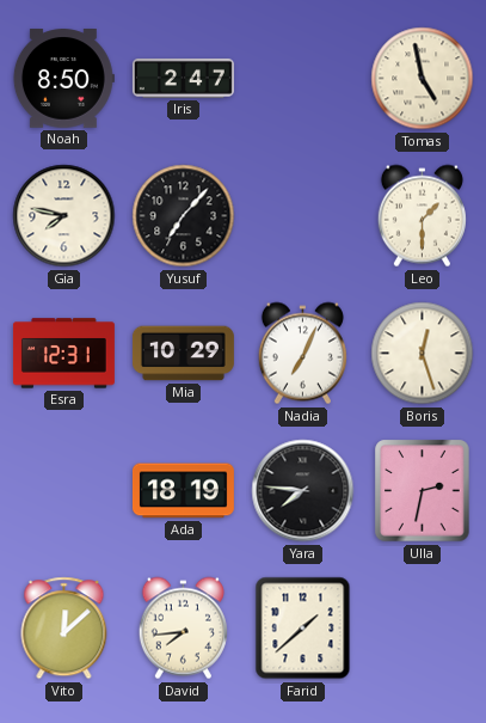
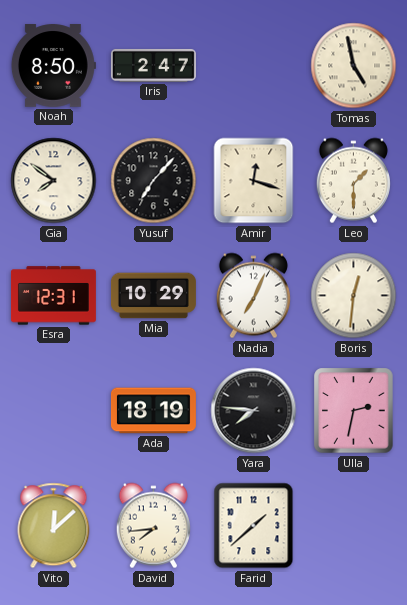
Gia: 7:47 -> 7:51
Amir: none -> 12:18
Boris: 12:27 -> 12:31
